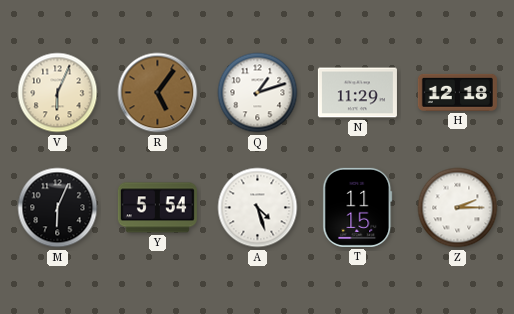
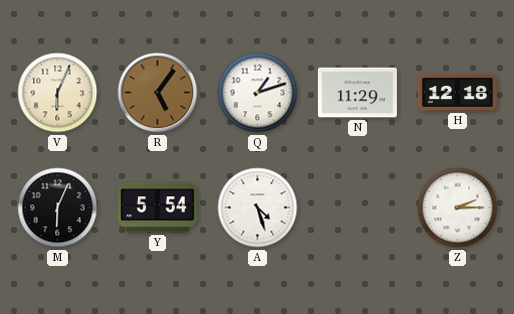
T: 11:15 -> none
